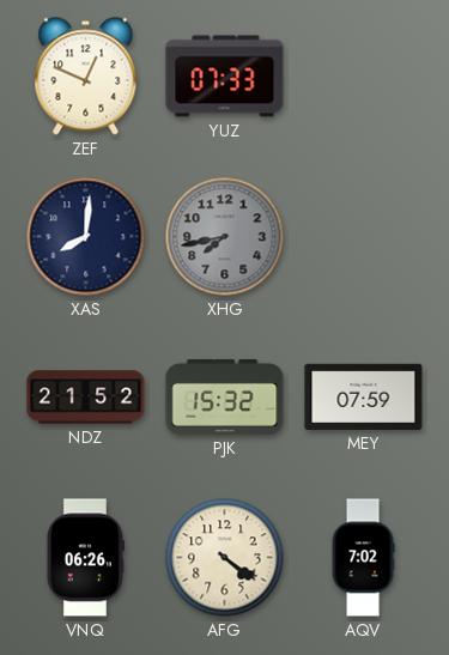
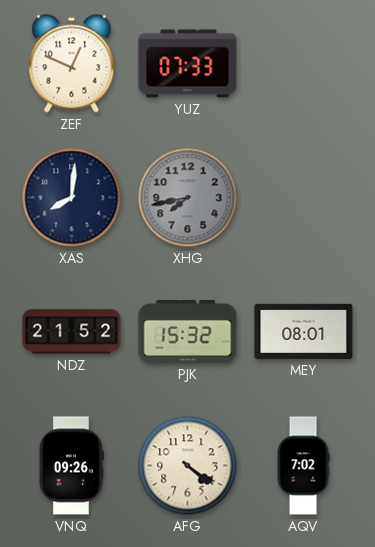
MEY: 07:59 -> 08:01
VNQ: 06:26 -> 09:26
